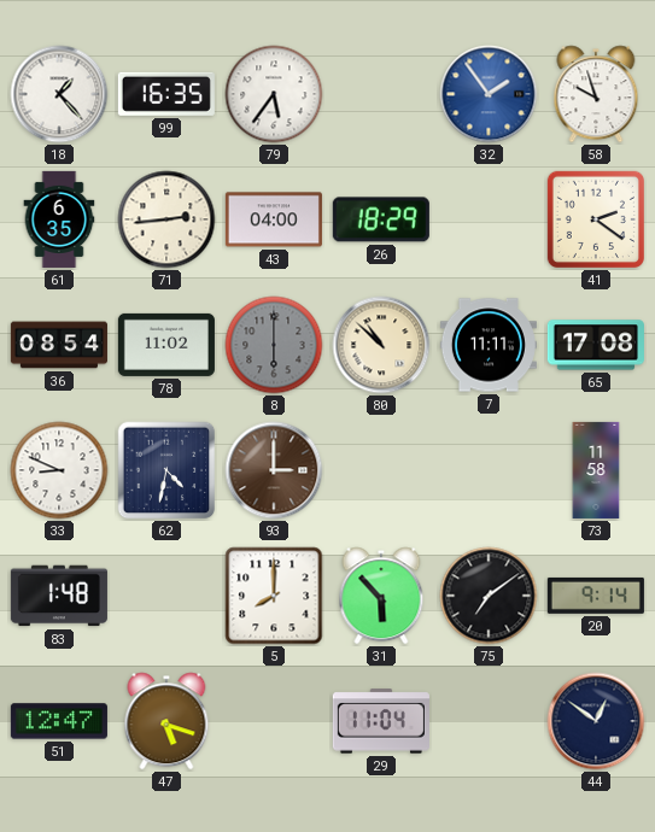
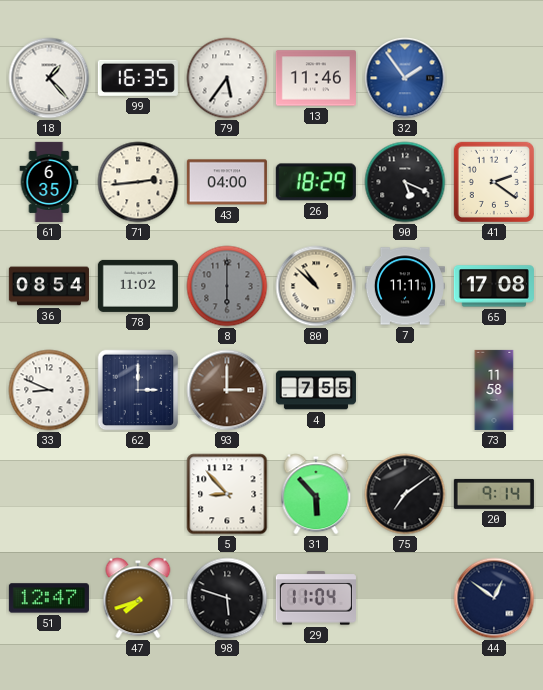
13: none -> 11:46
58: 9:57 -> none
90: none -> 5:19
62: 4:32 -> 3:00
4: none -> 7:55
83: 1:48 -> none
5: 8:00 -> 8:53
47: 5:18 -> 7:42
98: none -> 5:48
